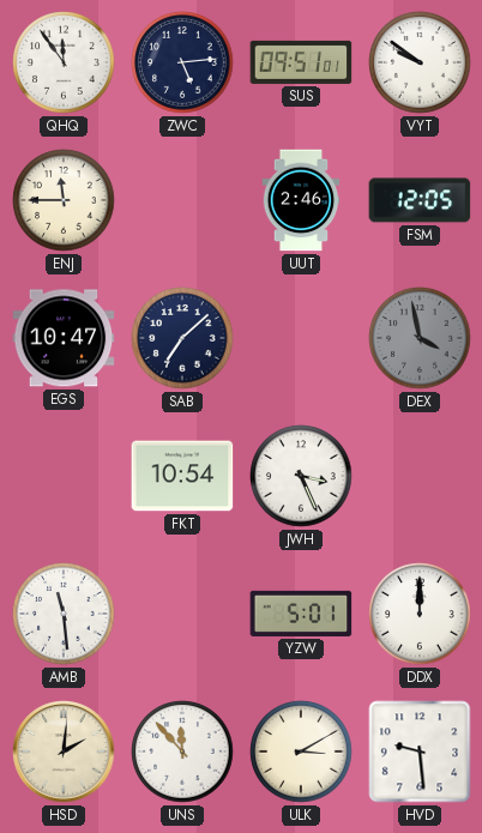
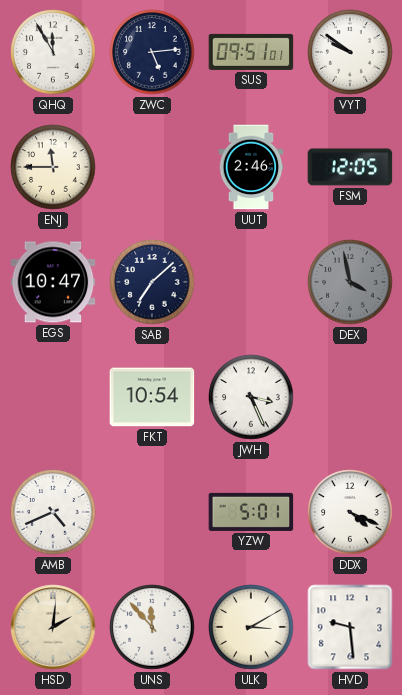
QHQ: 11:54 -> 11:55
AMB: 11:29 -> 4:41
DDX: 12:00 -> 4:19
